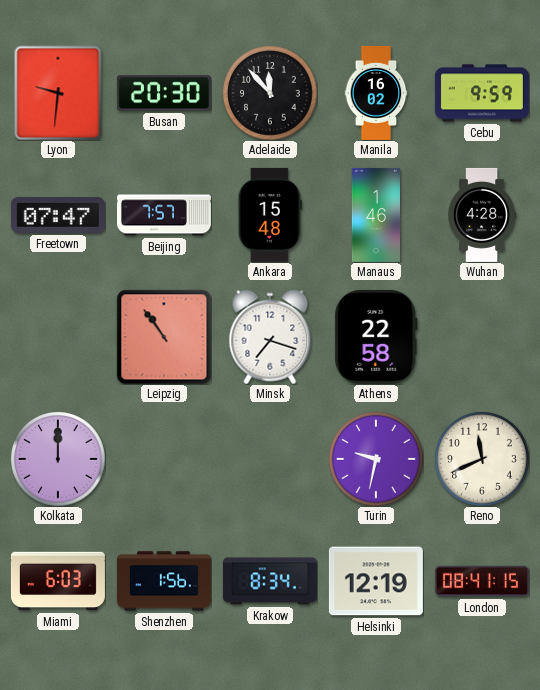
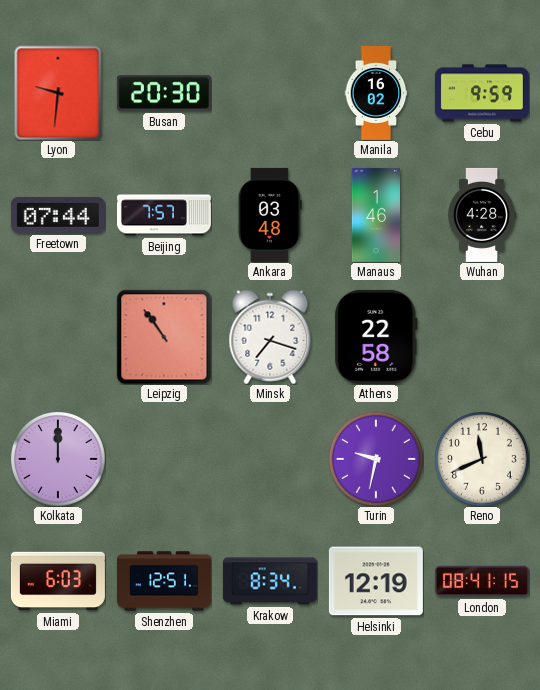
Adelaide: 11:53 -> none
Freetown: 07:47 -> 07:44
Ankara: 15:48 -> 03:48
Shenzhen: 1:56 -> 12:51
